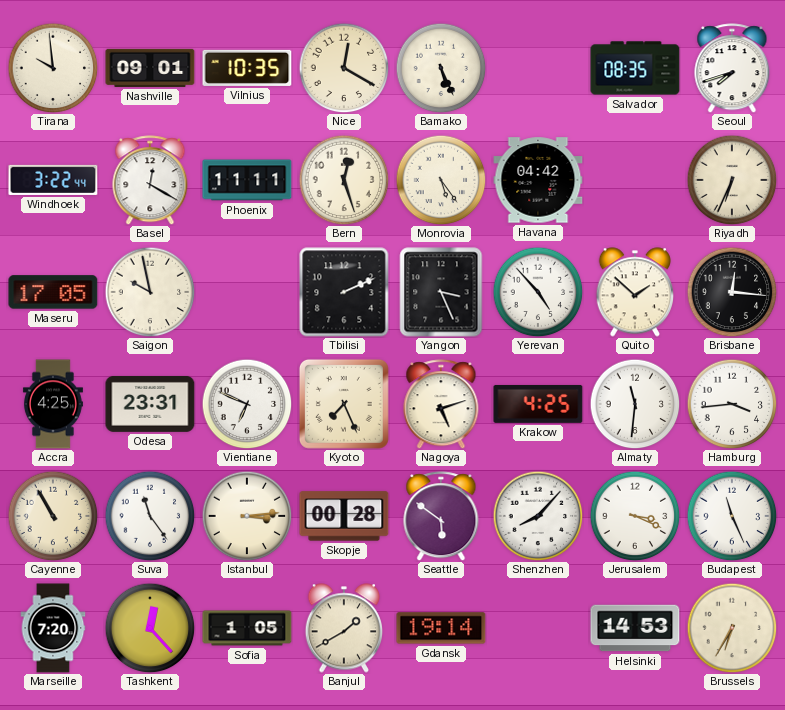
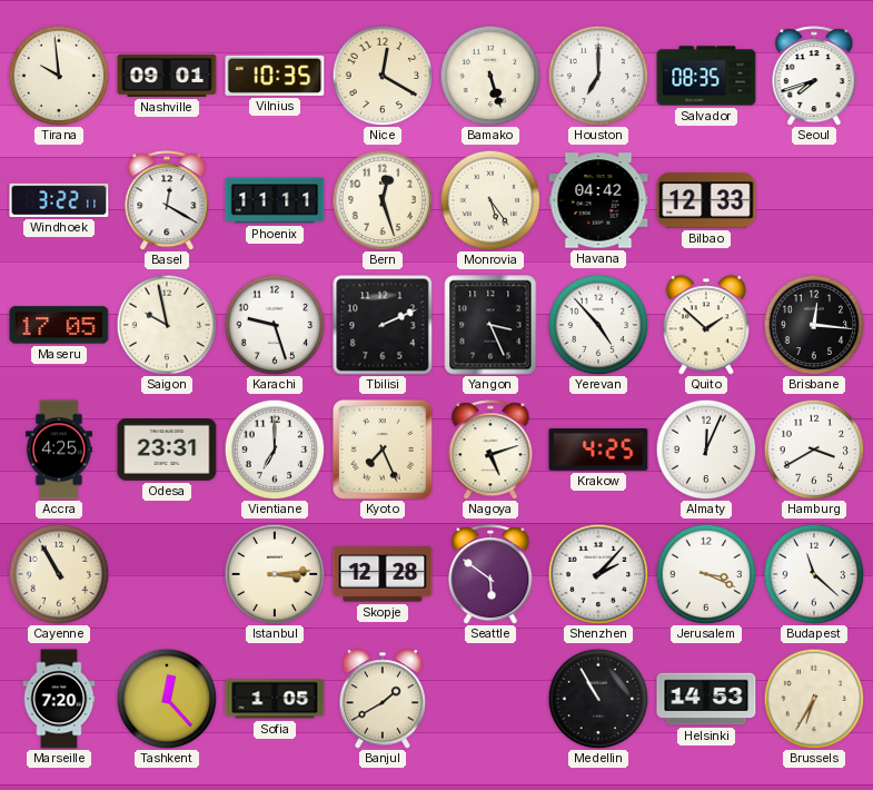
Bamako: 5:26 -> 5:27
Houston: none -> 7:00
Windhoek: 3:22:44 -> 3:22:11
Bilbao: none -> 12:33
Riyadh: 6:34 -> none
Karachi: none -> 9:27
Vientiane: 6:49 -> 7:00
Almaty: 11:31 -> 12:04
Hamburg: 3:44 -> 3:40
Suva: 11:24 -> none
Skopje: 00:28 -> 12:28
Shenzhen: 8:07 -> 2:07
Budapest: 11:26 -> 11:22
Gdansk: 19:14 -> none
Medellin: none -> 10:55
